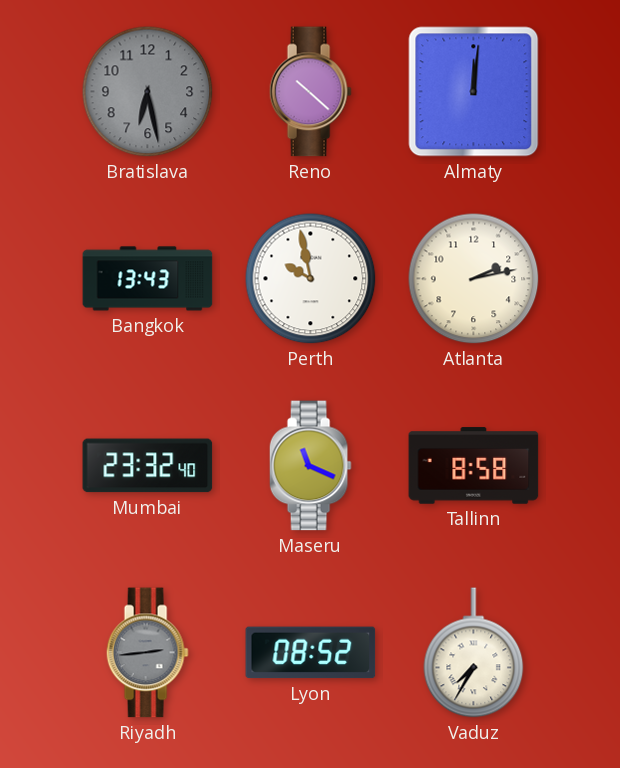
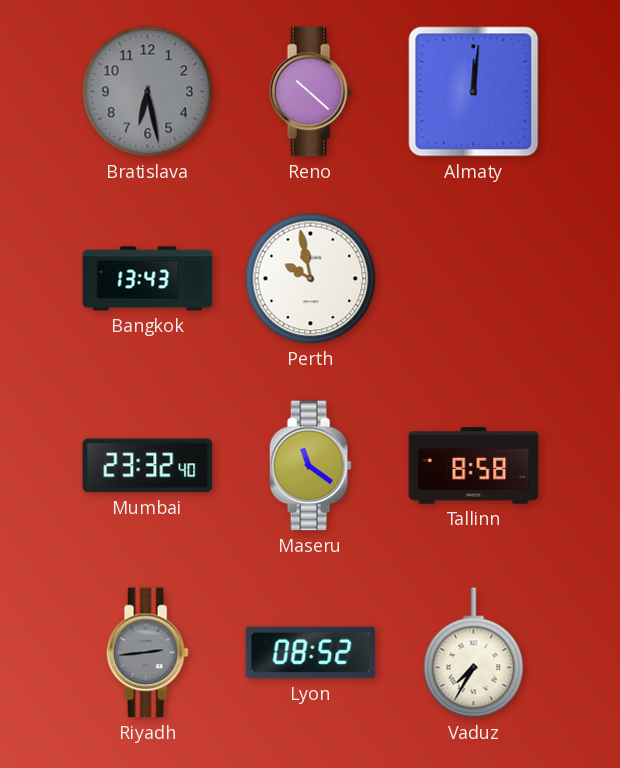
Atlanta: 2:13 -> none
Maseru: 11:19 -> 11:21
